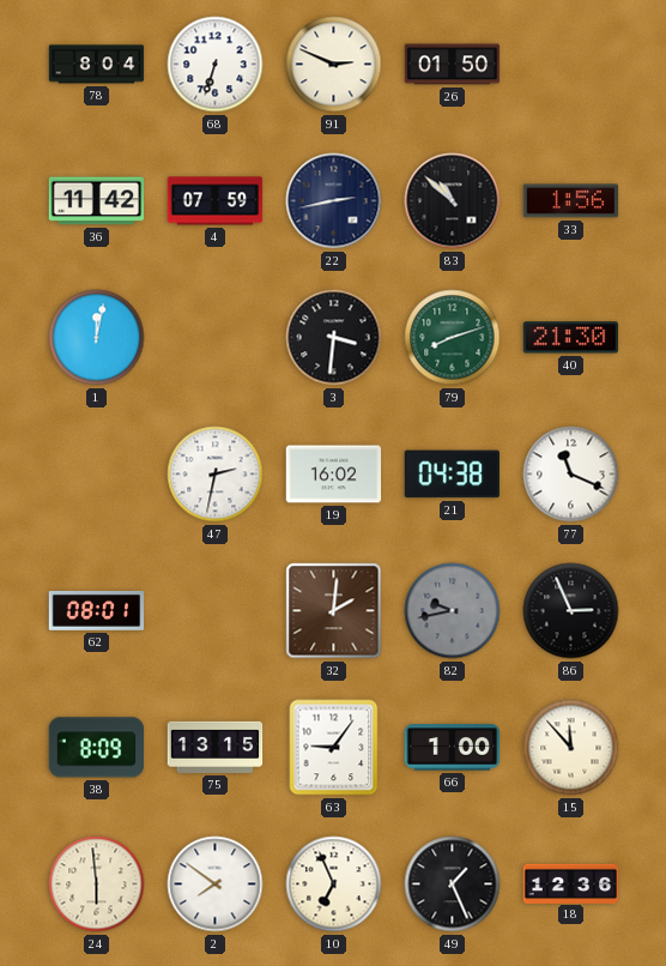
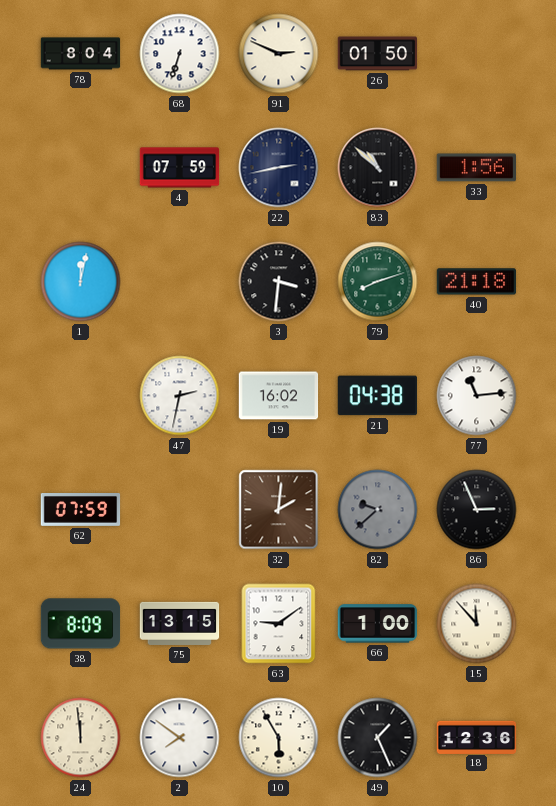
36: 11:42 -> none
40: 21:30 -> 21:18
77: 11:19 -> 11:14
62: 08:01 -> 07:59
82: 9:43 -> 9:38
63: 9:06 -> 9:09
24: 5:59 -> 11:59
10: 6:56 -> 5:55
